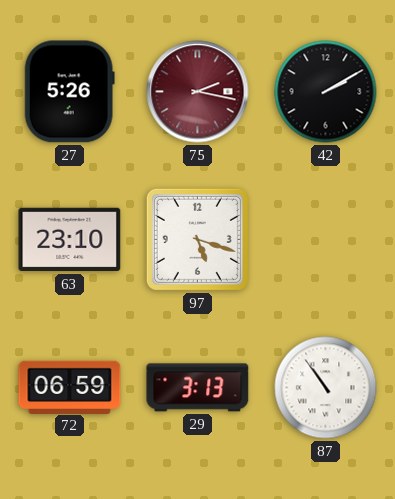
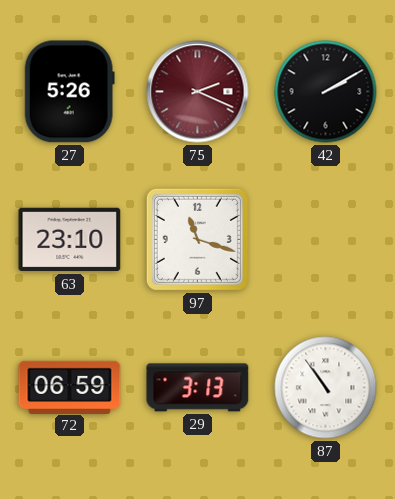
75: 2:17 -> 2:19
97: 5:18 -> 11:18
